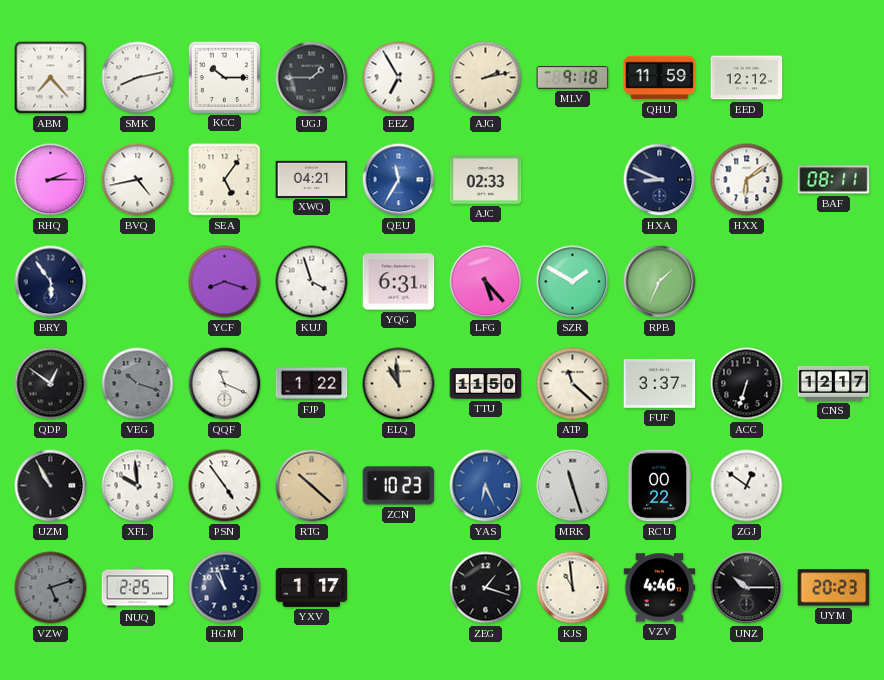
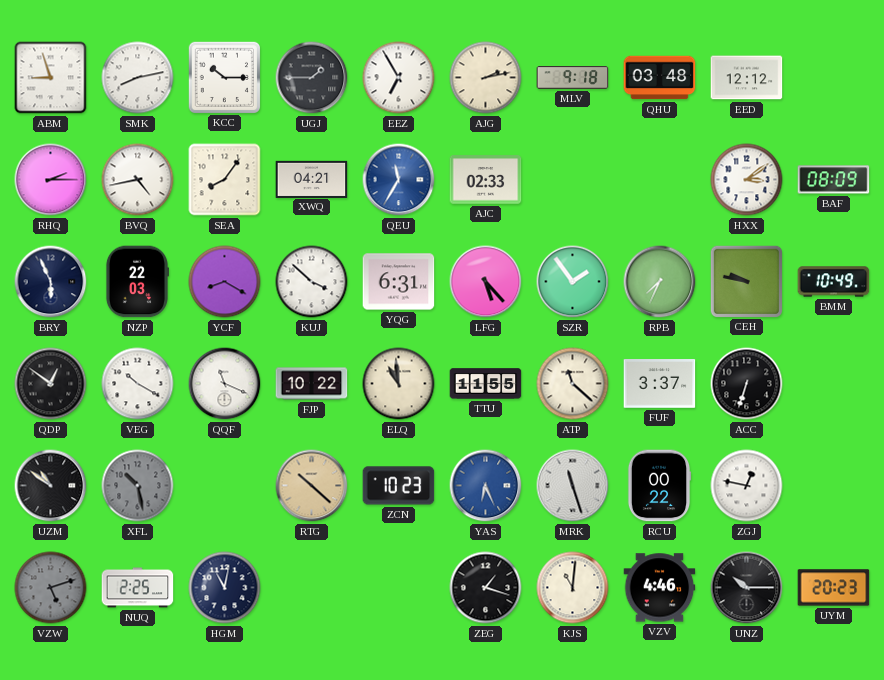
ABM: 7:23 -> 8:57
QHU: 11:59 -> 03:48
SEA: 5:06 -> 8:06
HXA: 8:49 -> none
HXX: 6:09 -> 3:09
BAF: 08:11 -> 08:09
BRY: 5:54 -> 5:56
NZP: none -> 22:03
YCF: 8:18 -> 8:20
KUJ: 3:57 -> 3:52
SZR: 1:50 -> 1:54
RPB: 1:34 -> 7:34
CEH: none -> 9:47
BMM: none -> 10:49
VEG: 10:18 -> 10:20
VEG dial: grey -> white
FJP: 1:22 -> 10:22
TTU: 11:50 -> 11:55
CNS: 12:17 -> none
UZM: 10:55 -> 10:51
XFL: 9:59 -> 10:28
XFL dial: white -> grey
PSN: 4:54 -> none
ZGJ: 12:51 -> 12:47
HGM: 10:57 -> 11:02
YXV: 1:17 -> none
KJS: 10:59 -> 11:01
